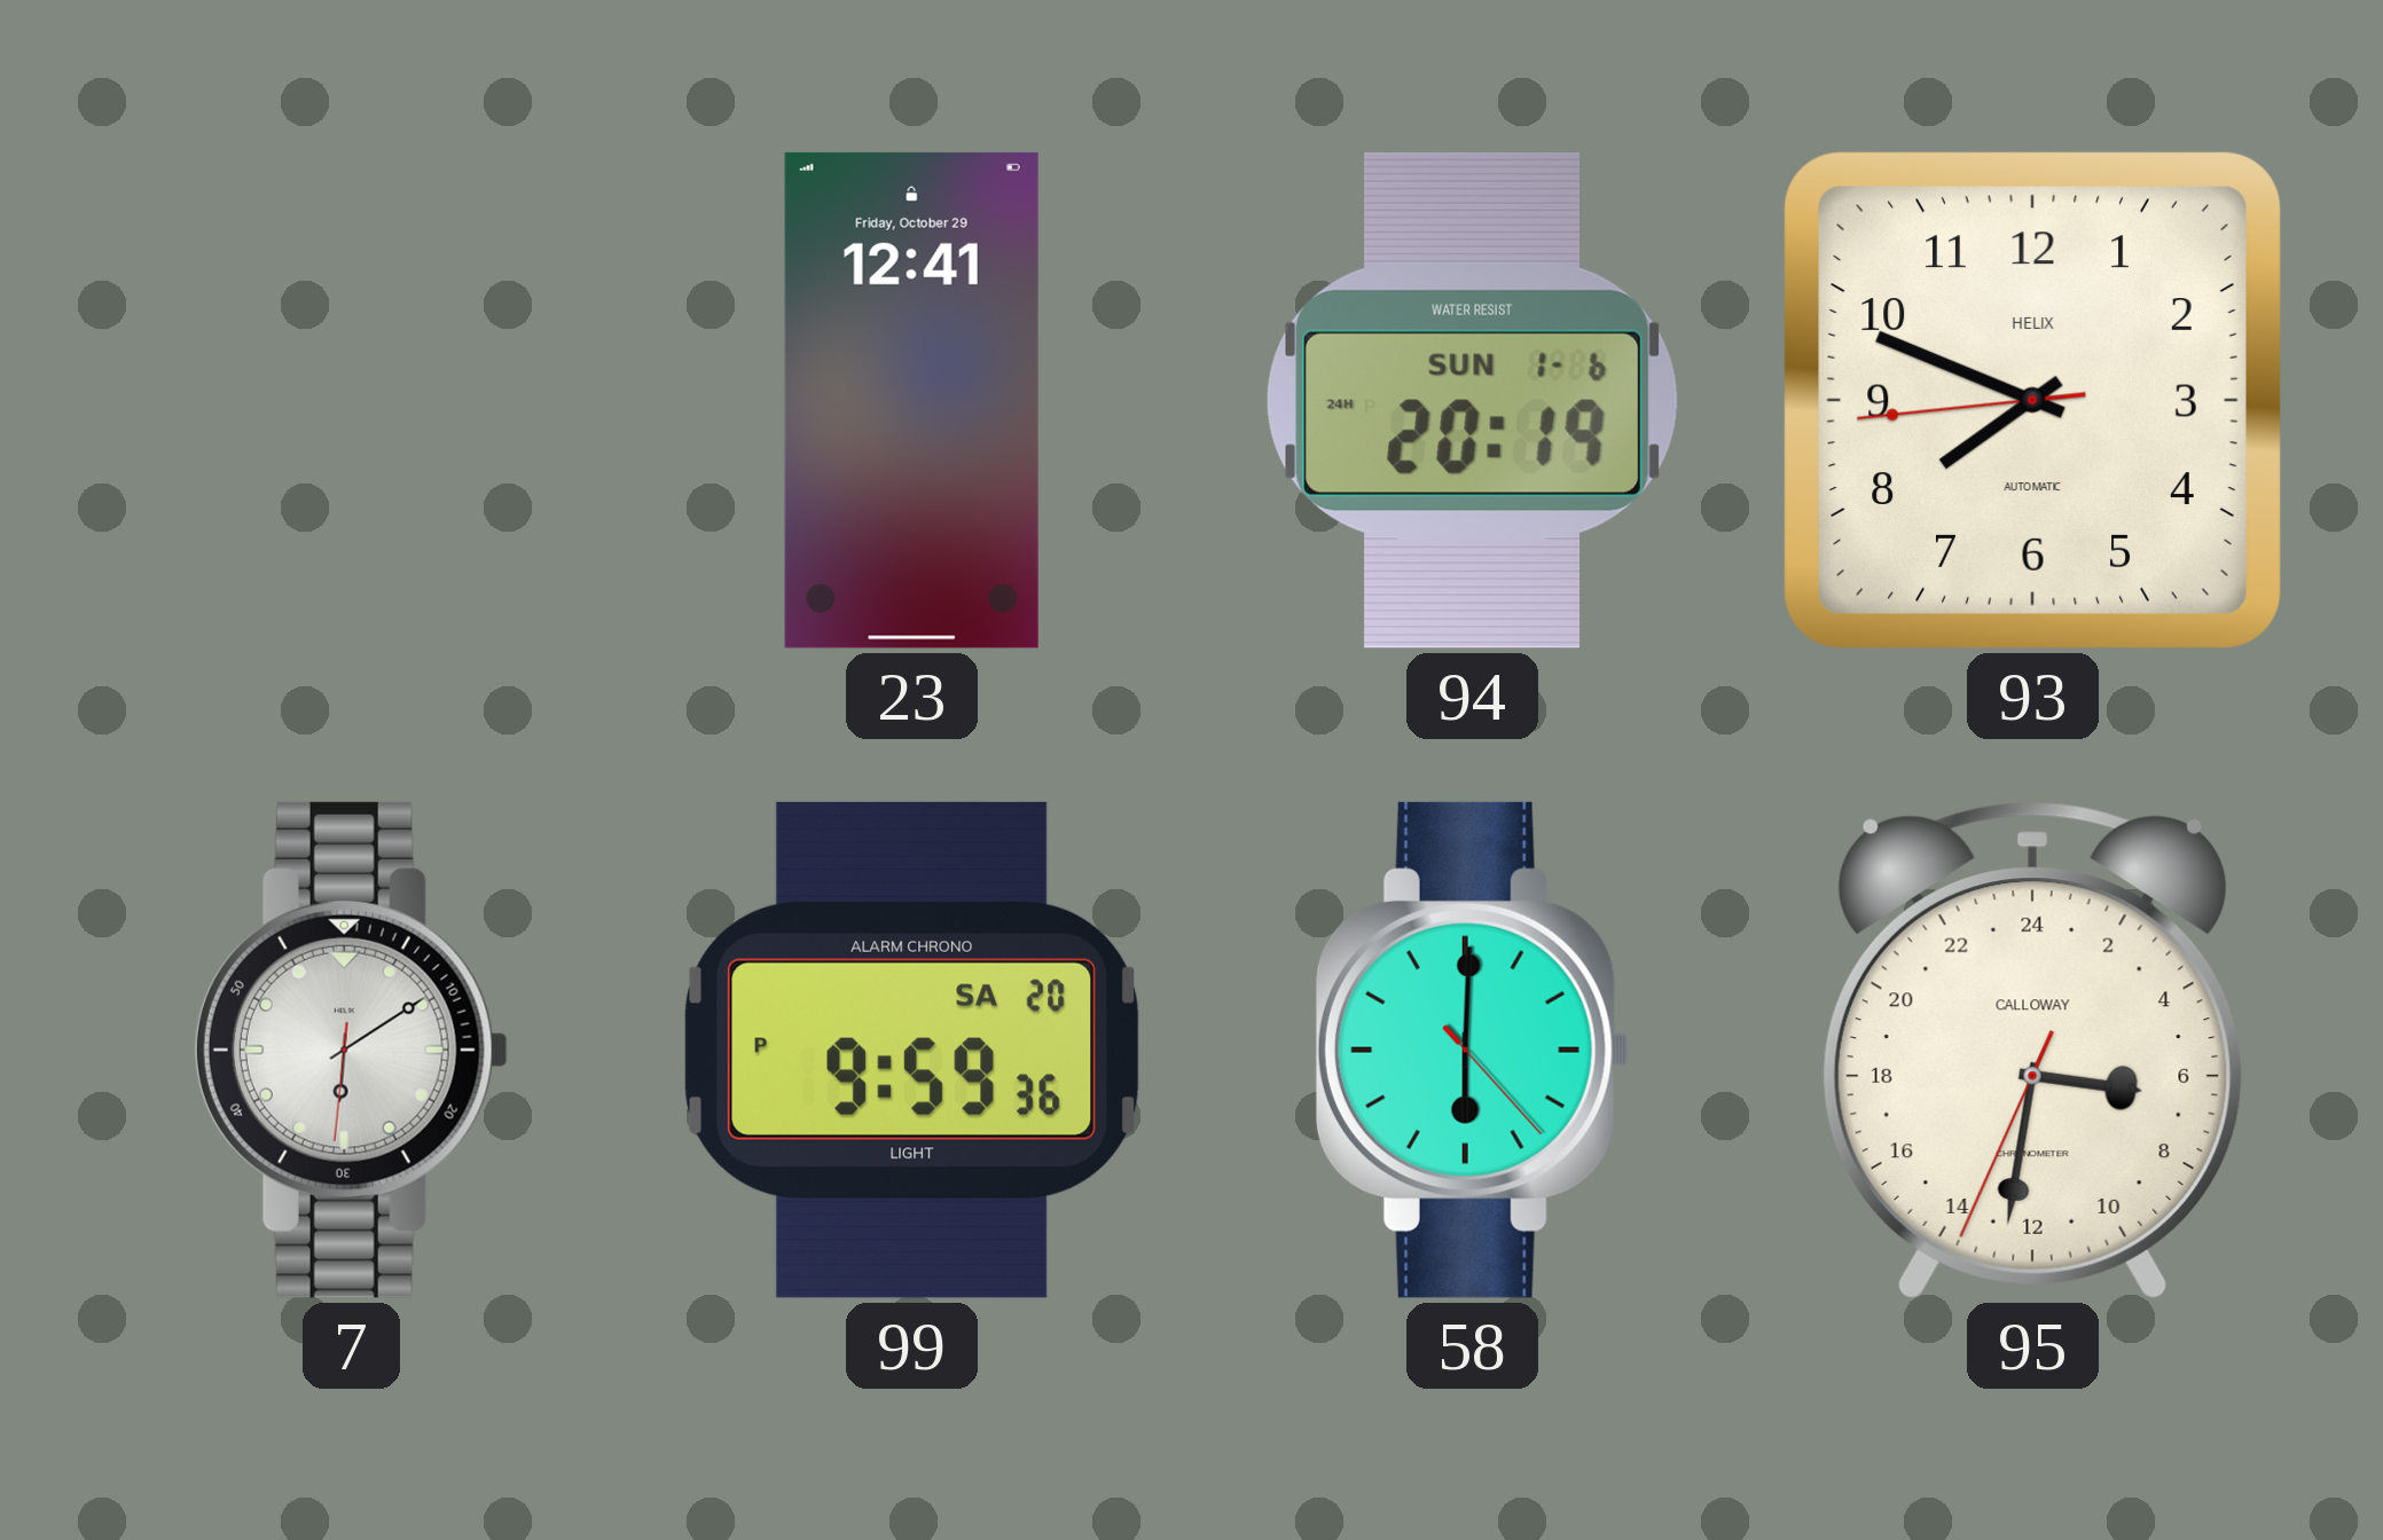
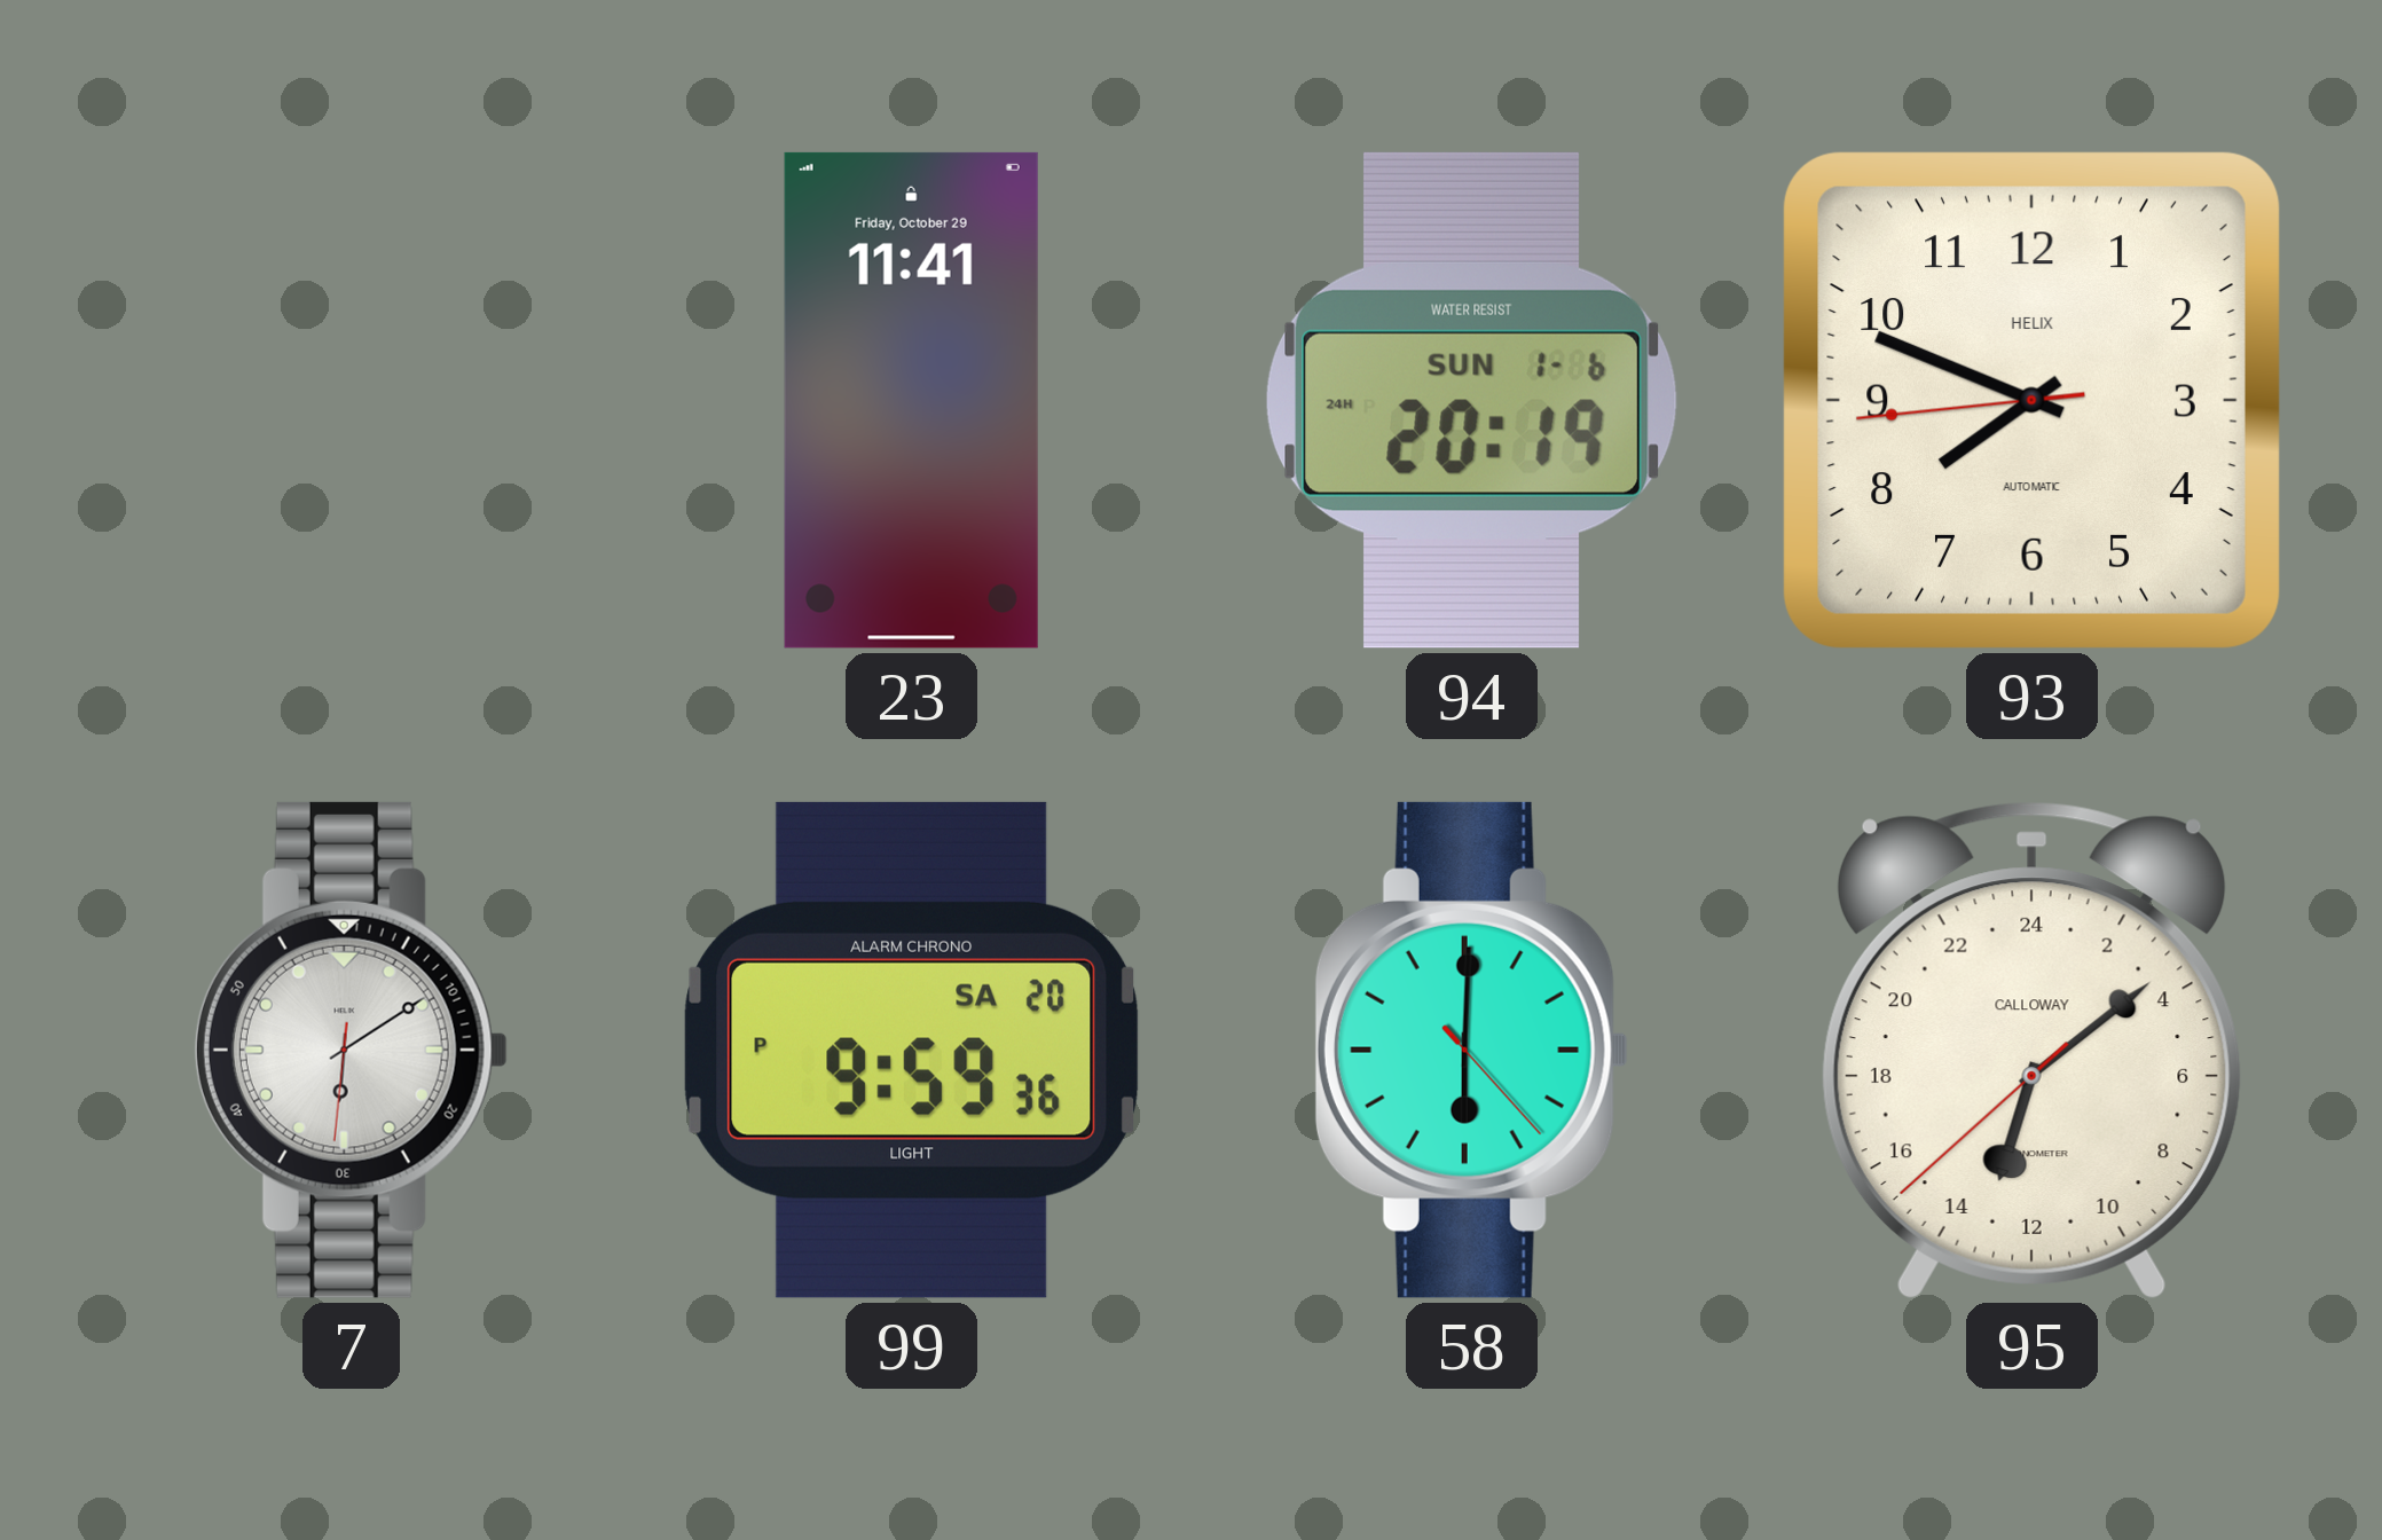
23: 12:41 -> 11:41
95: 6:31 -> 13:08
